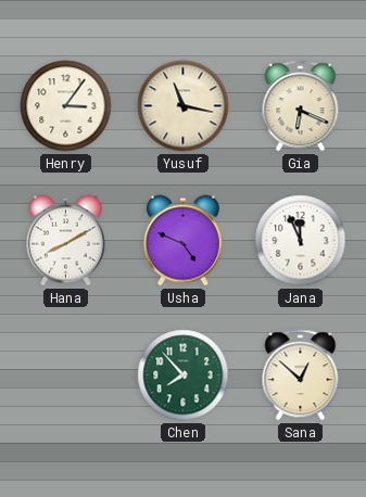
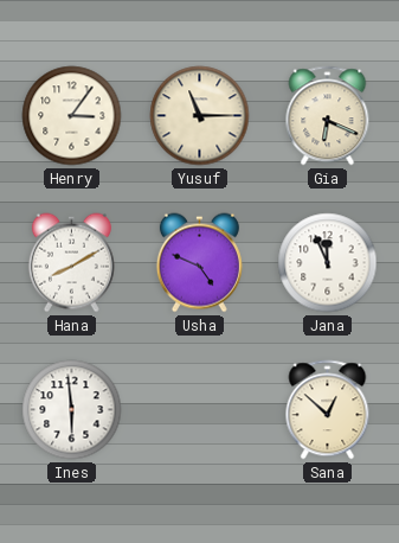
Yusuf: 11:17 -> 11:15
Ines: none -> 5:59
Chen: 7:53 -> none
